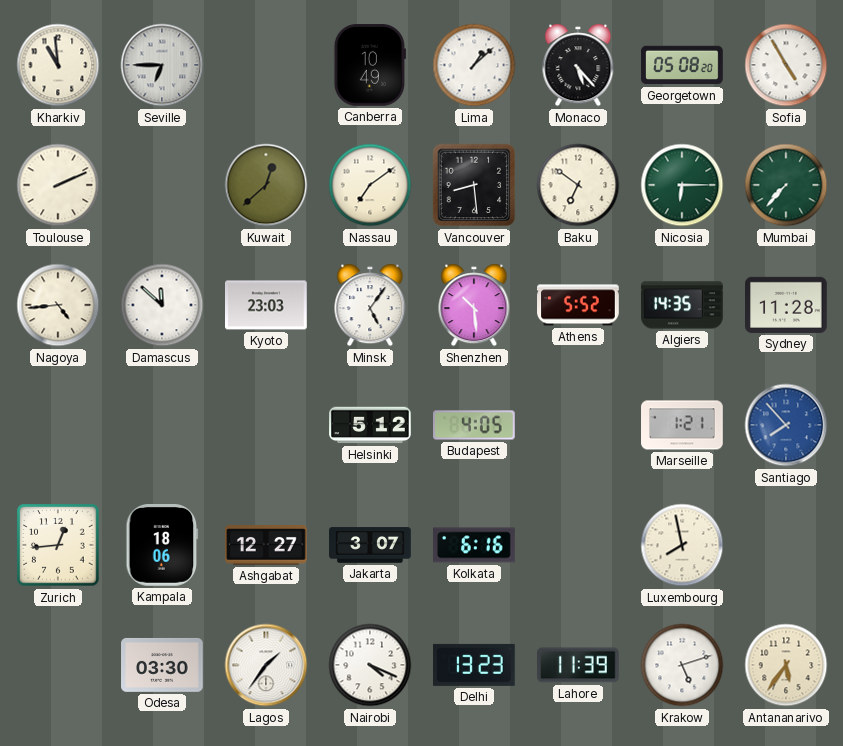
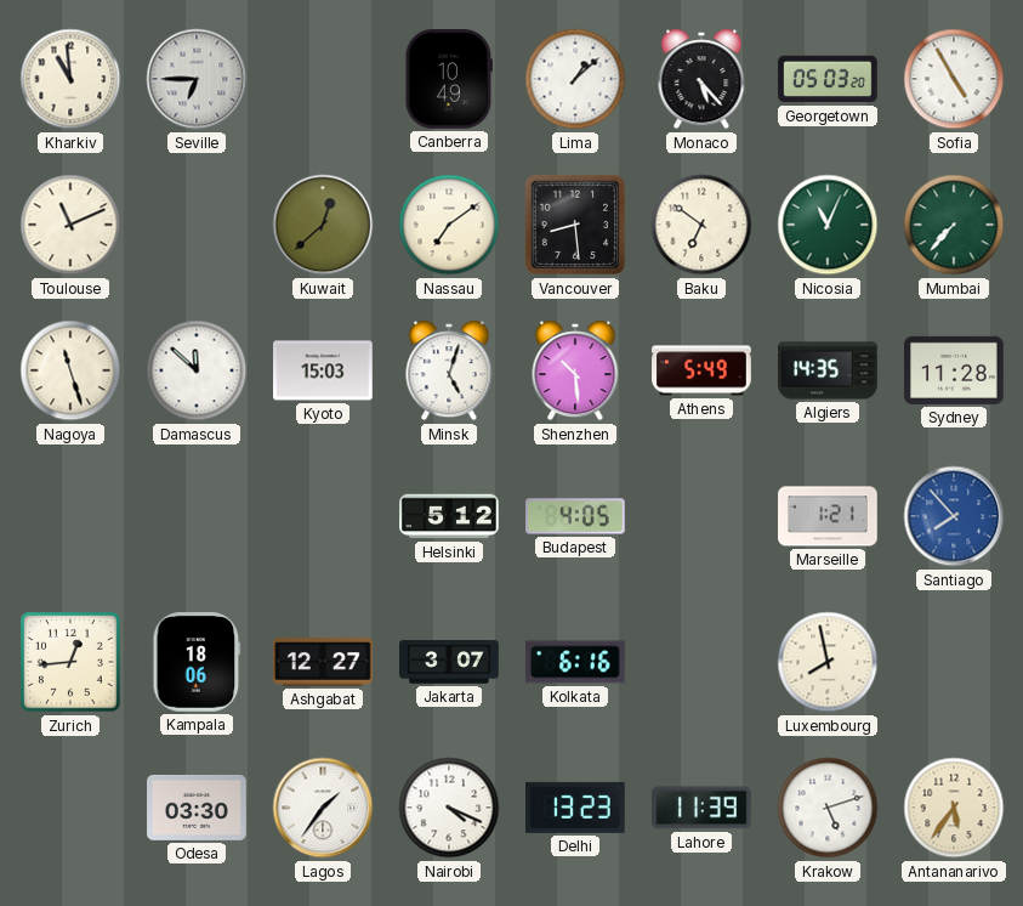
Georgetown: 05:08 -> 05:03
Toulouse: 2:11 -> 11:11
Nicosia: 6:15 -> 11:04
Nagoya: 4:44 -> 11:27
Kyoto: 23:03 -> 15:03
Minsk: 5:06 -> 5:03
Athens: 5:52 -> 5:49
